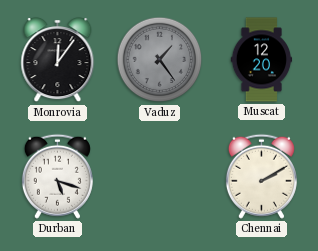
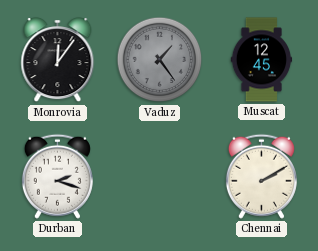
Muscat: 12:20 -> 12:45
Durban: 5:18 -> 2:18
